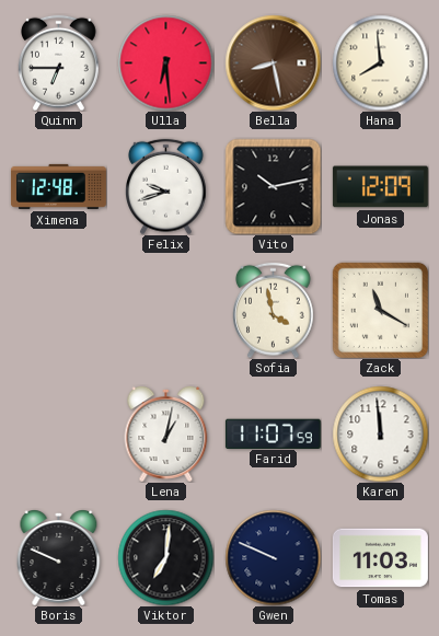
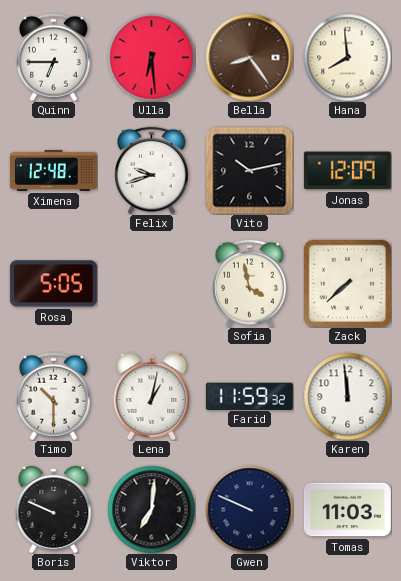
Bella: 8:28 -> 8:24
Rosa: none -> 5:05
Zack: 11:20 -> 7:38
Timo: none -> 10:30
Farid: 11:07 -> 11:59
